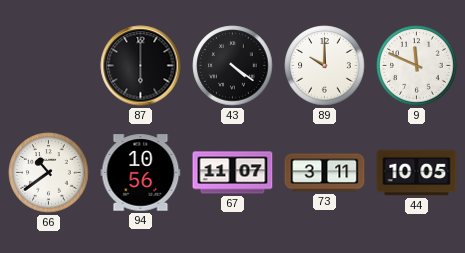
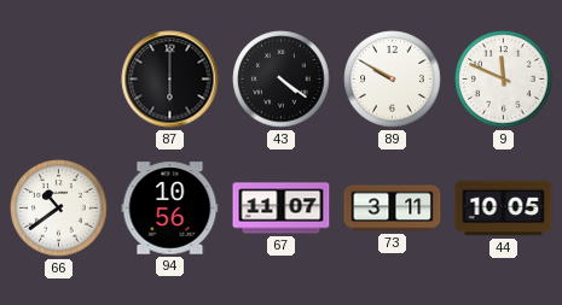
89: 10:00 -> 9:50
